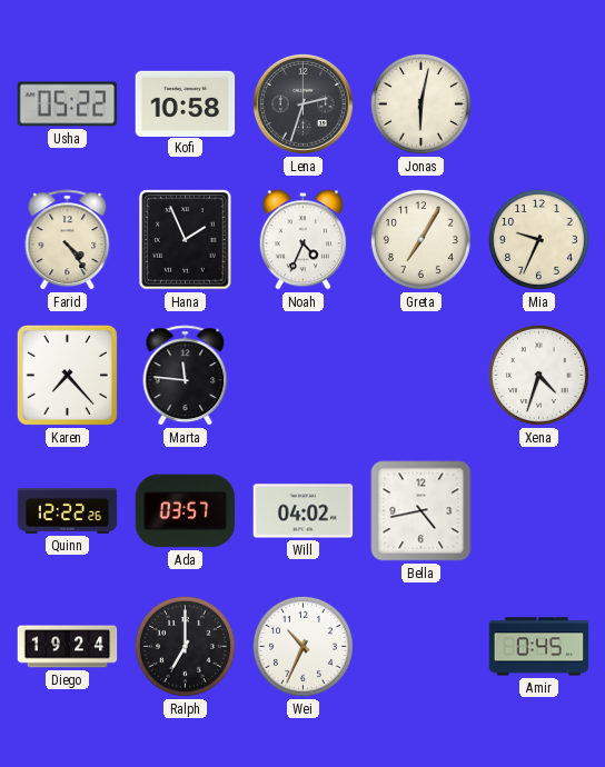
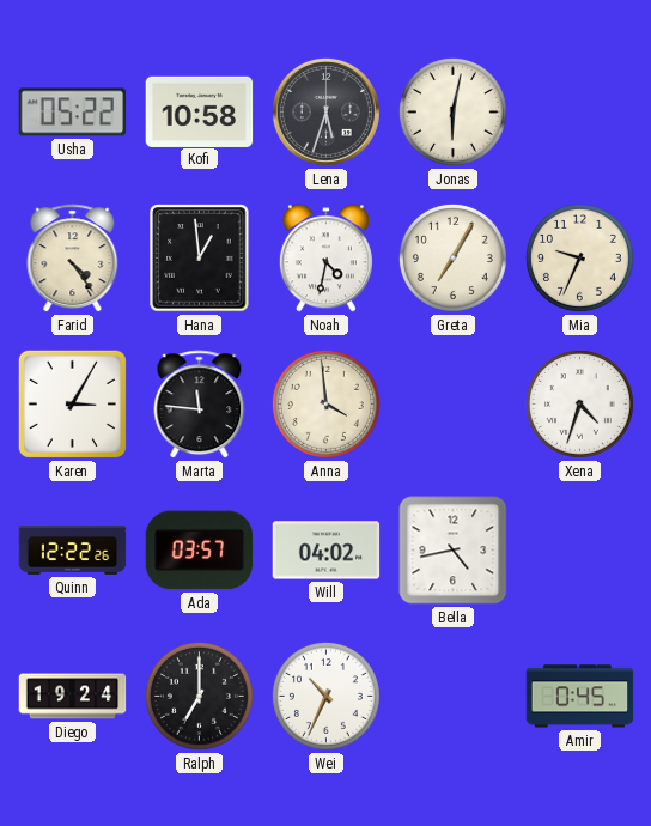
Lena: 2:33 -> 5:33
Hana: 1:56 -> 12:59
Noah: 4:34 -> 4:32
Karen: 7:23 -> 3:05
Anna: none -> 3:59
